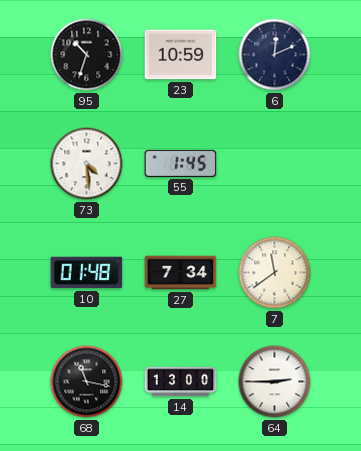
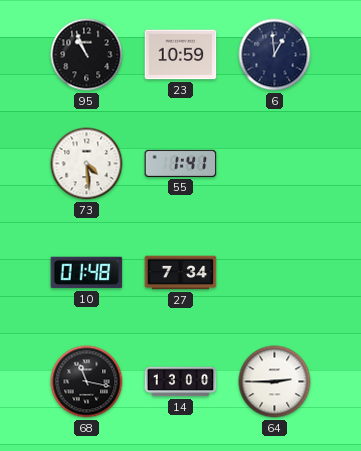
95: 10:33 -> 10:56
6: 12:11 -> 12:59
55: 1:45 -> 1:41
7: 11:39 -> none
